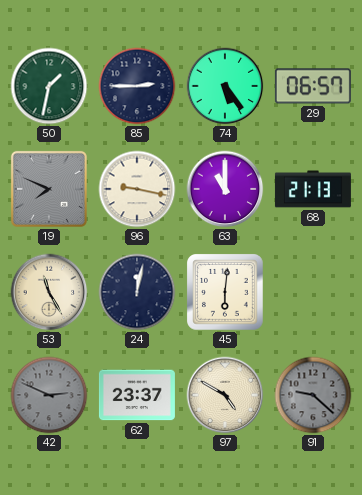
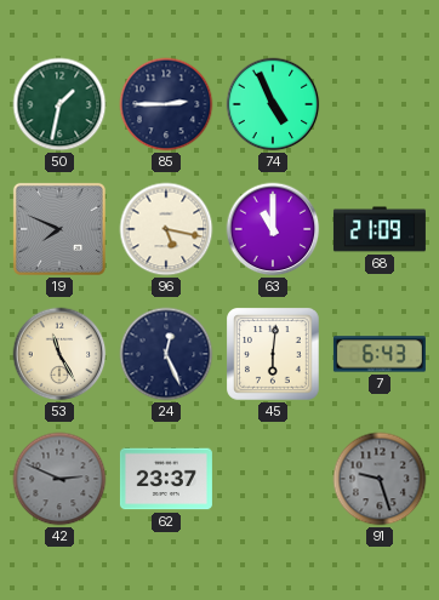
74: 5:24 -> 4:56
29: 06:57 -> none
96: 9:17 -> 5:17
68: 21:13 -> 21:09
24: 12:02 -> 12:26
7: none -> 6:43
97: 4:50 -> none
91: 9:22 -> 9:27
